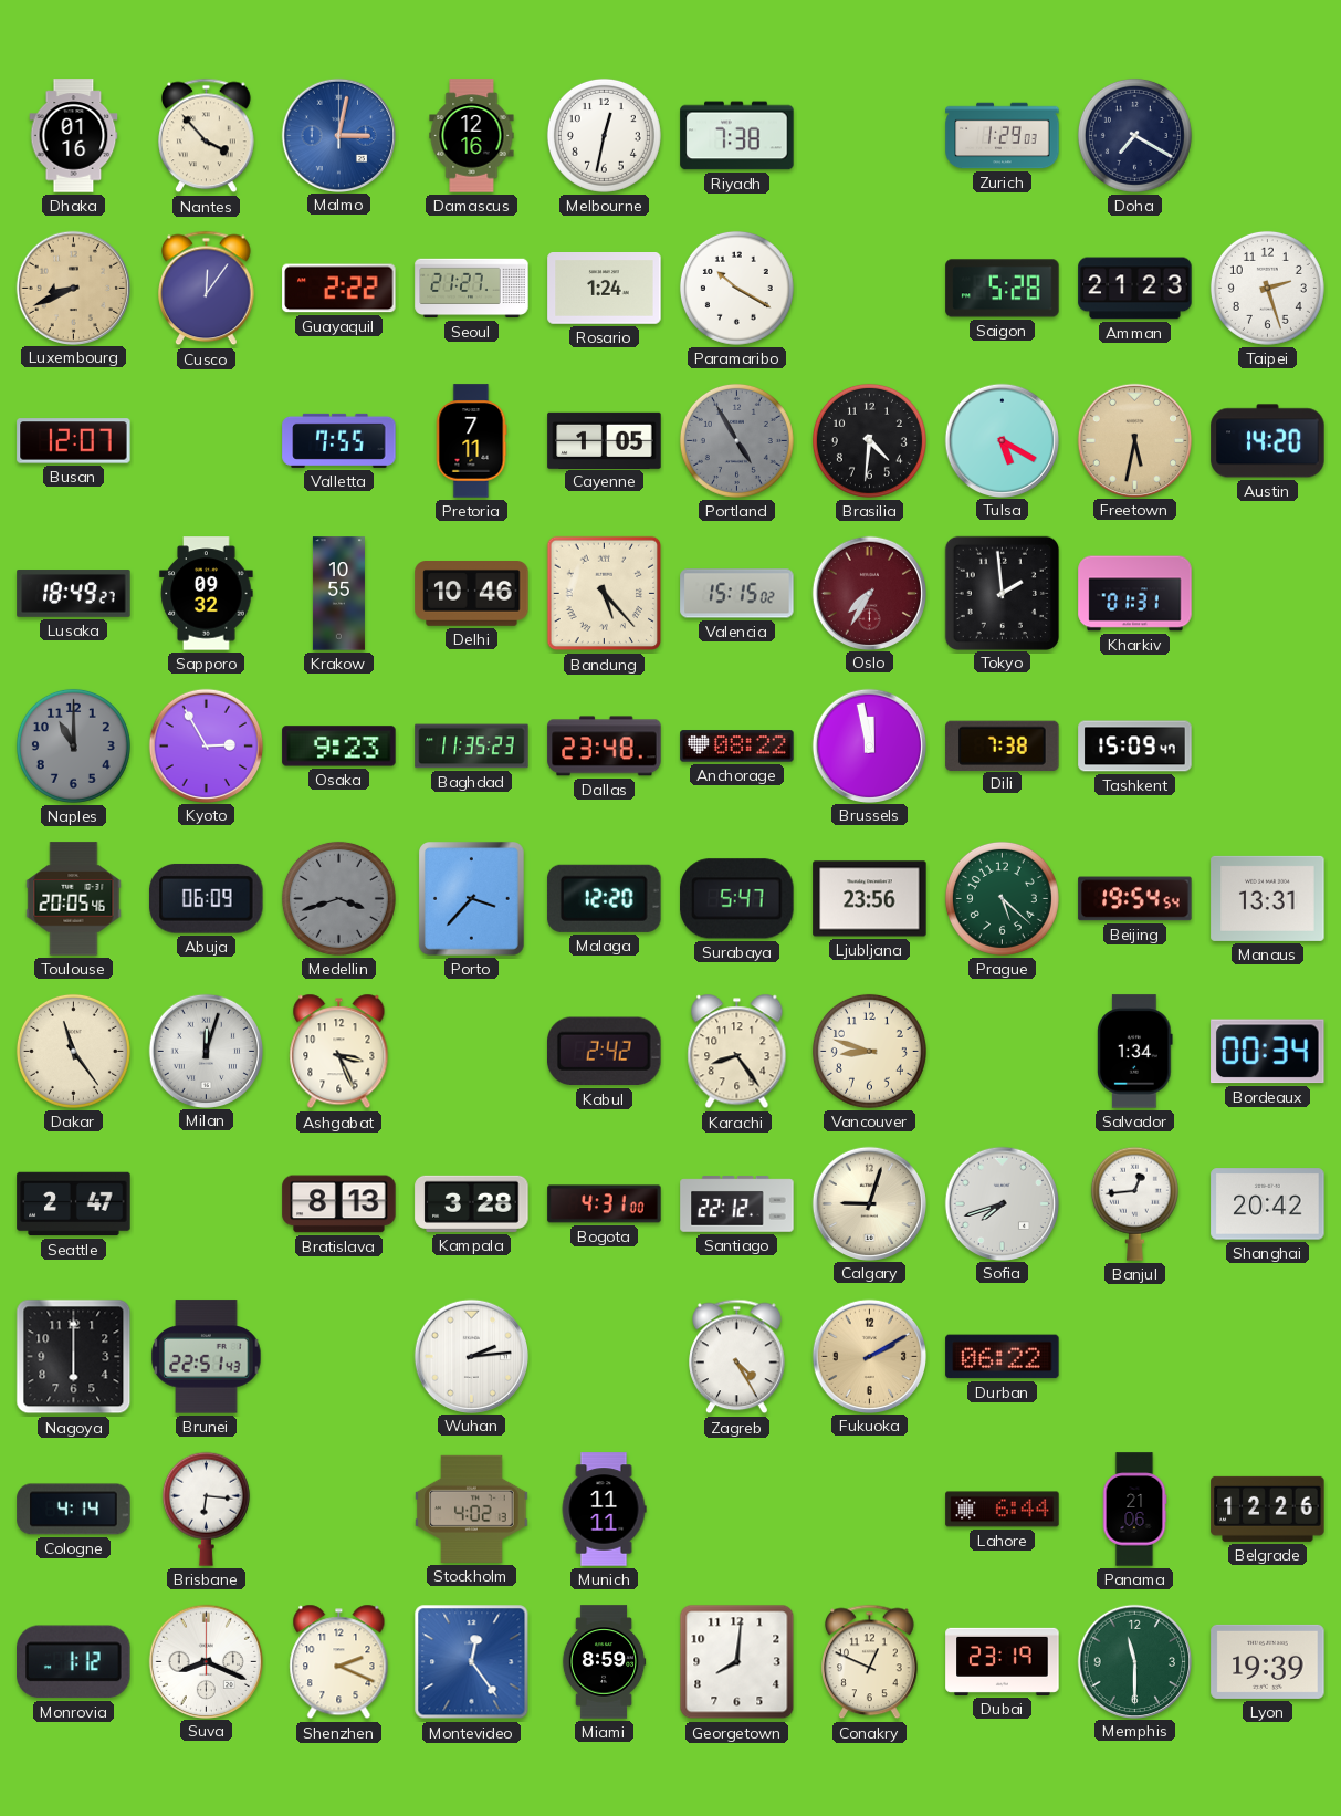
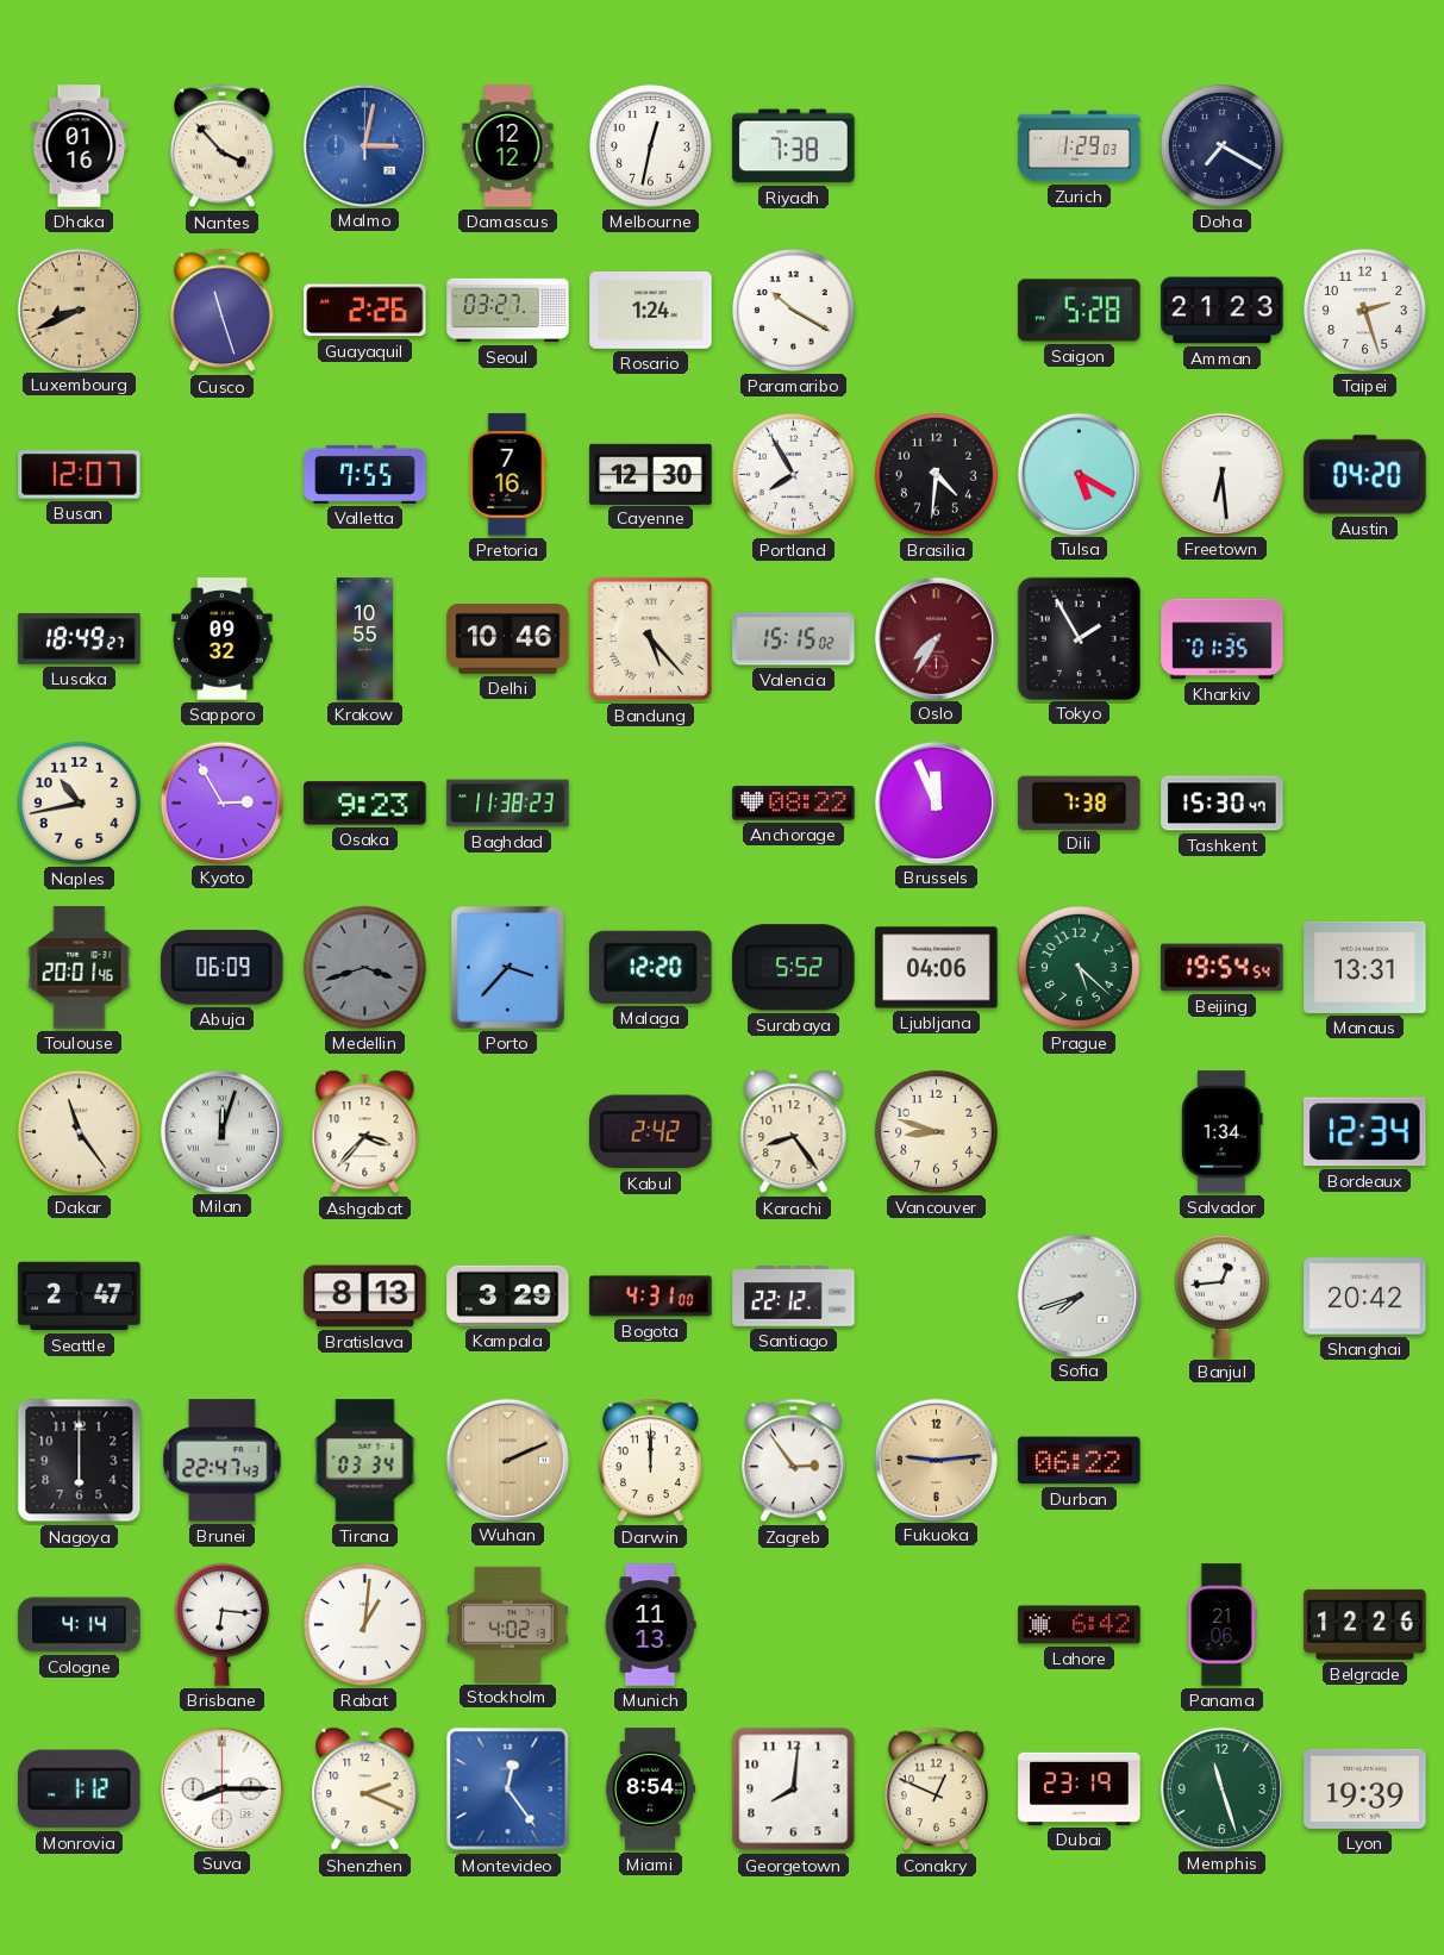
Damascus: 12:16 -> 12:12
Cusco: 12:06 -> 11:27
Guayaquil: 2:22 -> 2:26
Seoul: 21:27 -> 03:27
Pretoria: 7:11 -> 7:16
Cayenne: 1:05 -> 12:30
Portland: 4:55 -> 7:55
Portland dial: grey -> white
Freetown: 5:32 -> 6:29
Freetown dial: champagne -> white
Austin: 14:20 -> 04:20
Tokyo: 1:59 -> 1:55
Kharkiv: 01:31 -> 01:35
Naples: 11:00 -> 10:43
Naples dial: grey -> cream
Baghdad: 11:35 -> 11:38
Dallas: 23:48 -> none
Brussels: 11:58 -> 11:56
Tashkent: 15:09 -> 15:30
Toulouse: 20:05 -> 20:01
Surabaya: 5:47 -> 5:52
Ljubljana: 23:56 -> 04:06
Ashgabat: 3:26 -> 3:37
Bordeaux: 00:34 -> 12:34
Kampala: 3:28 -> 3:29
Calgary: 9:03 -> none
Brunei: 22:51 -> 22:47
Tirana: none -> 03:34
Wuhan: 2:14 -> 2:11
Wuhan dial: white -> champagne
Darwin: none -> 12:00
Zagreb: 4:25 -> 2:54
Fukuoka: 2:10 -> 9:14
Rabat: none -> 1:01
Munich: 11:11 -> 11:13
Lahore: 6:44 -> 6:42
Suva: 8:19 -> 8:15
Miami: 8:59 -> 8:54
Memphis: 11:30 -> 11:27
